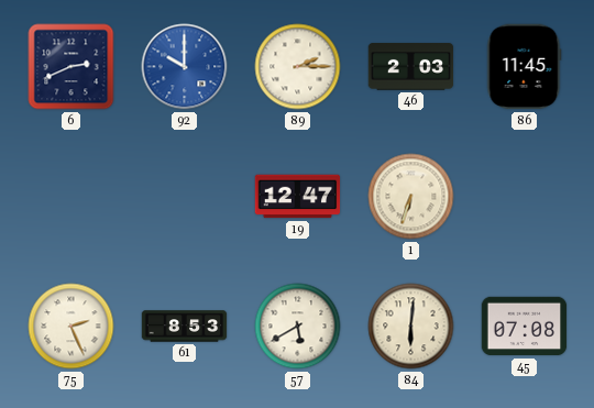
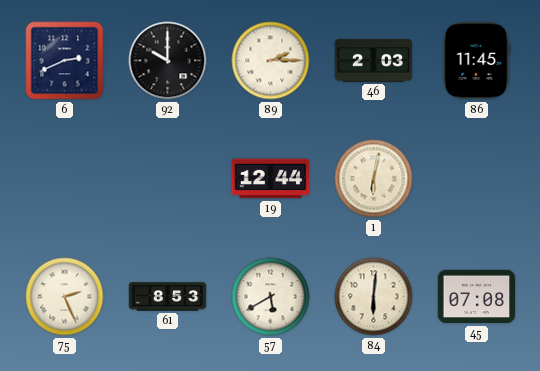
92 dial: blue -> black
19: 12:47 -> 12:44
1: 6:33 -> 6:02
